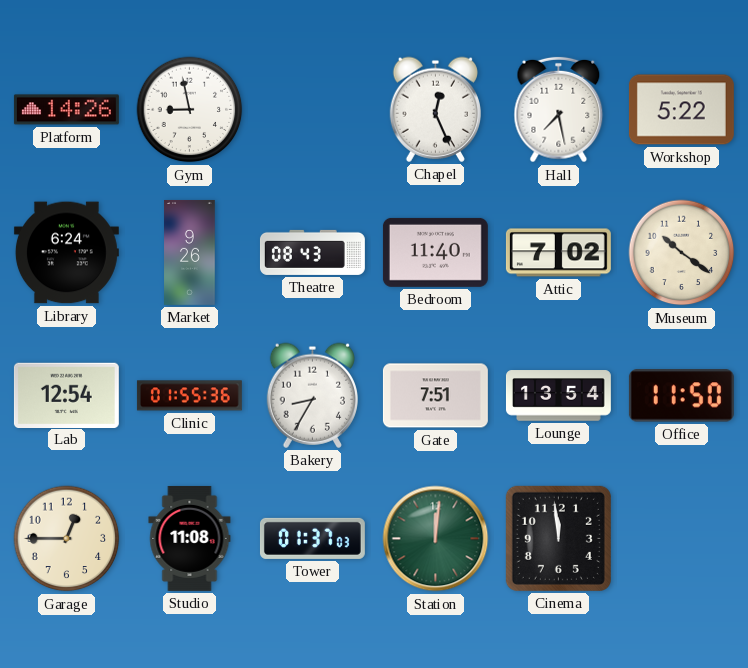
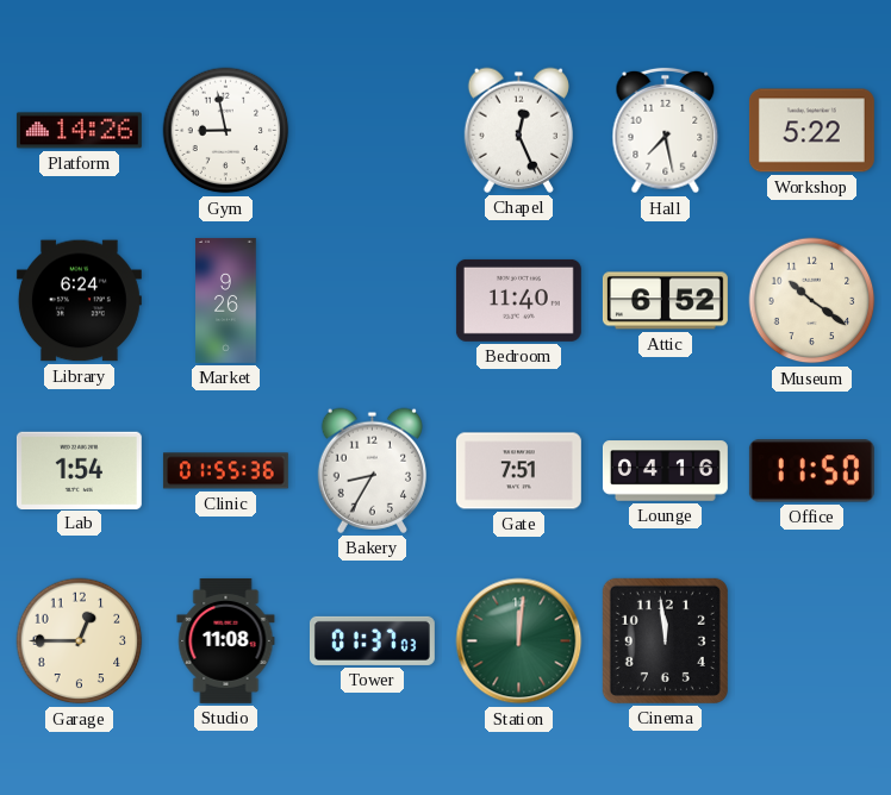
Theatre: 08:43 -> none
Attic: 7:02 -> 6:52
Lab: 12:54 -> 1:54
Lounge: 13:54 -> 04:16
